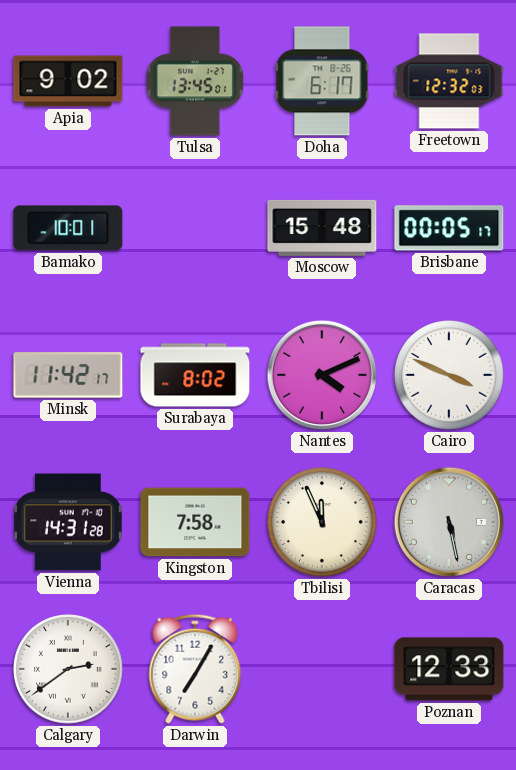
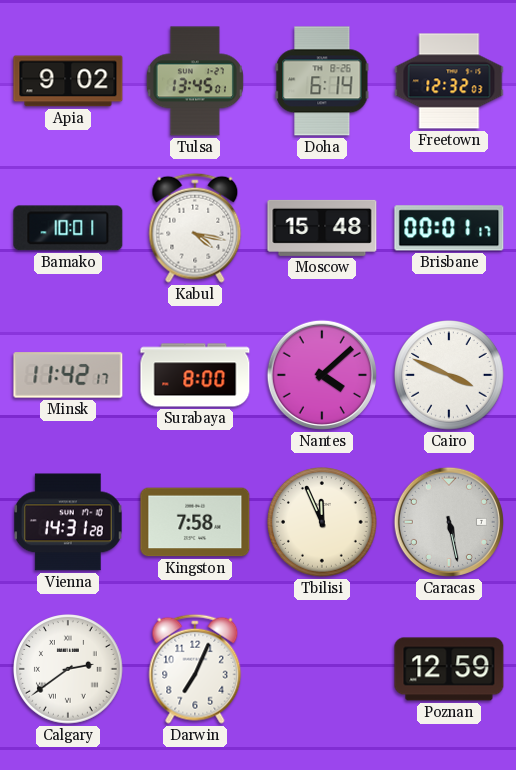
Doha: 6:17 -> 6:14
Kabul: none -> 4:17
Brisbane: 00:05 -> 00:01
Surabaya: 8:02 -> 8:00
Nantes: 4:11 -> 4:08
Darwin: 7:05 -> 7:04
Poznan: 12:33 -> 12:59
